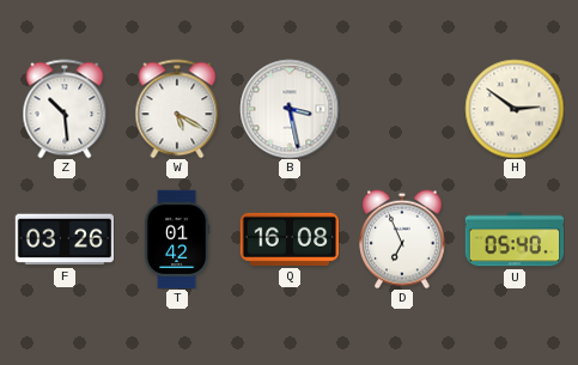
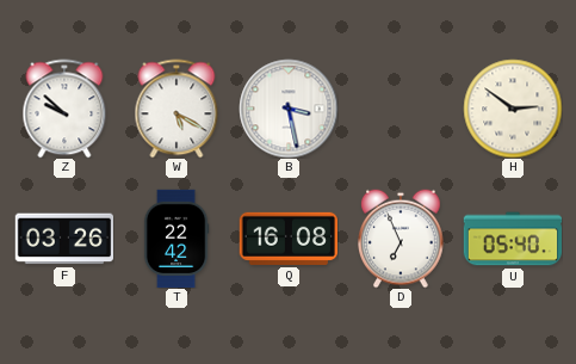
Z: 10:29 -> 9:52
T: 01:42 -> 22:42
